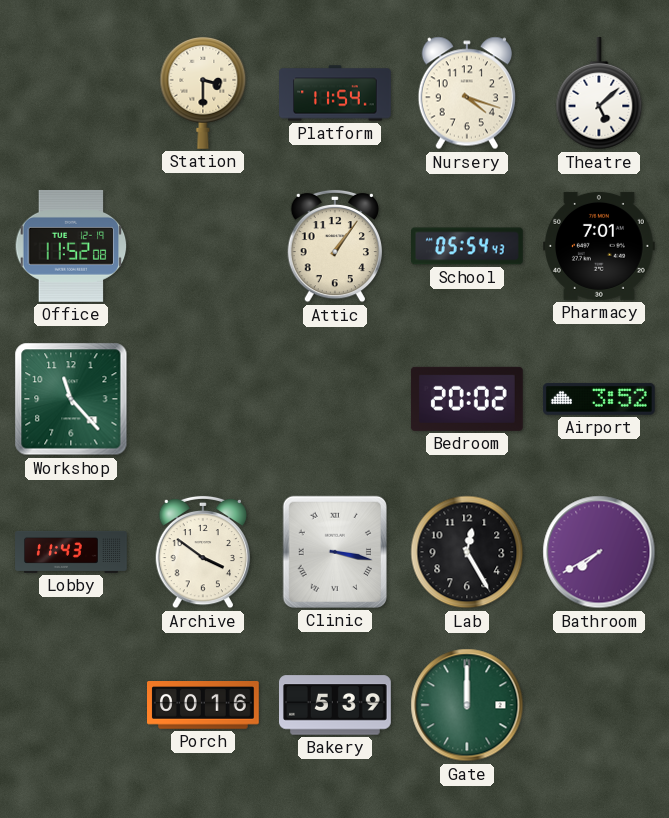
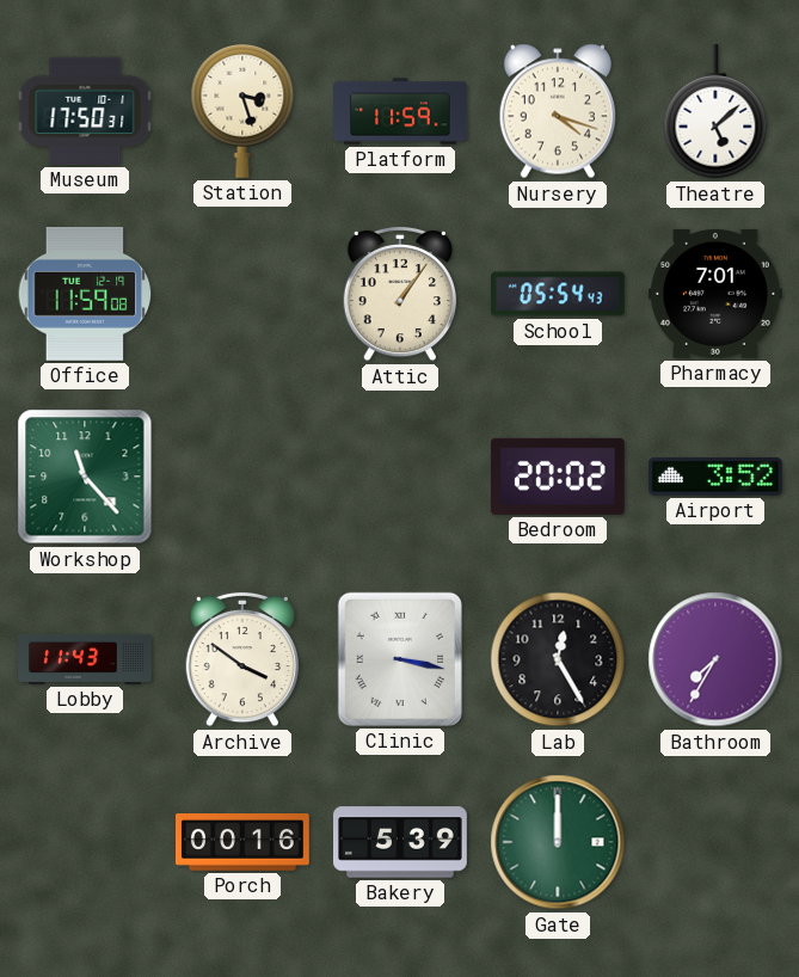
Museum: none -> 17:50
Station: 3:30 -> 3:27
Platform: 11:54 -> 11:59
Office: 11:52 -> 11:59
Bathroom: 7:40 -> 7:35
